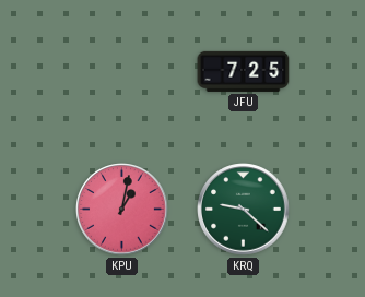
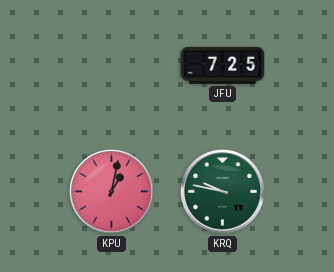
KRQ: 9:22 -> 9:47
